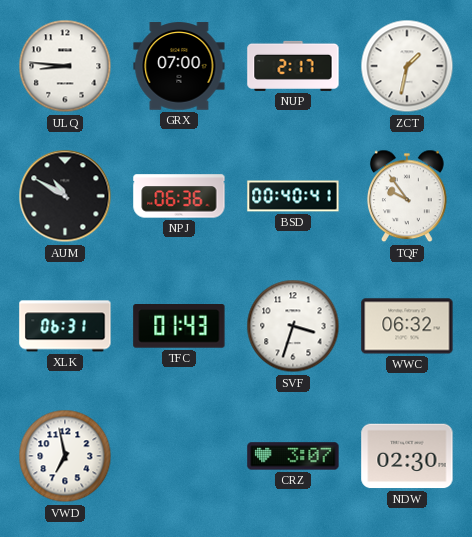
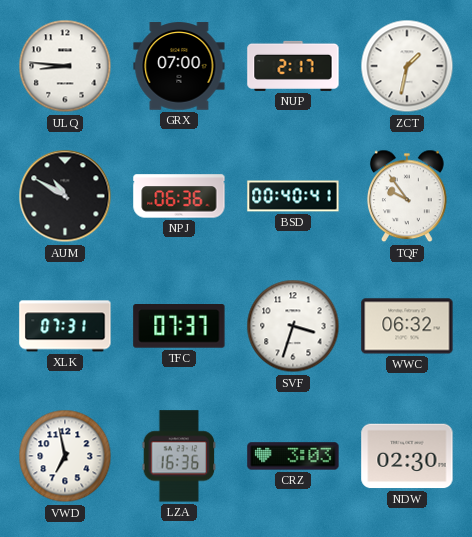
XLK: 06:31 -> 07:31
TFC: 01:43 -> 07:37
LZA: none -> 16:36
CRZ: 3:07 -> 3:03
